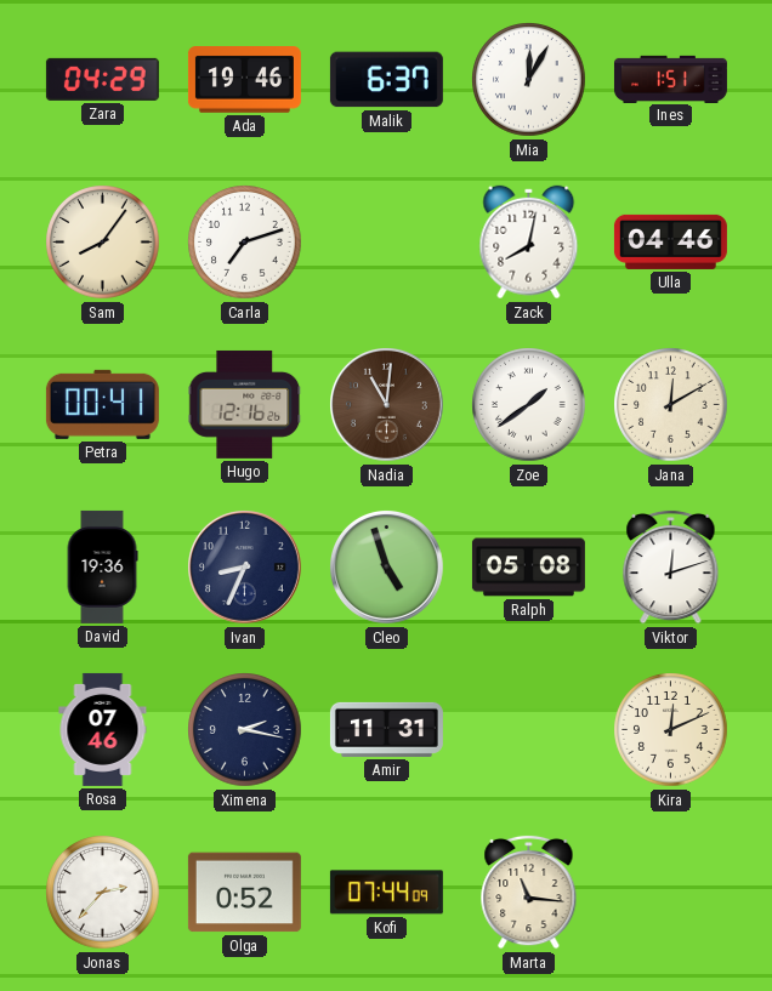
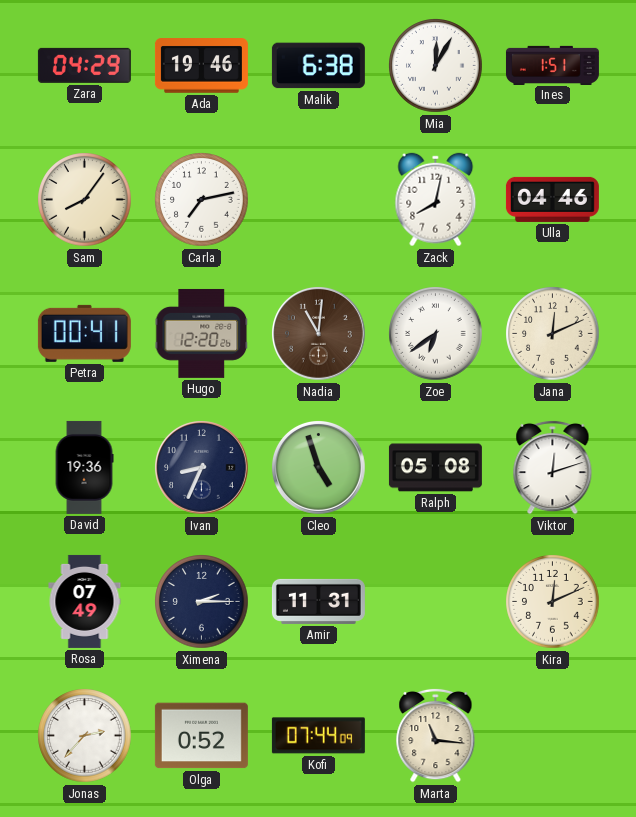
Malik: 6:37 -> 6:38
Carla: 7:12 -> 7:13
Hugo: 12:16 -> 12:20
Zoe: 1:39 -> 6:39
Jana: 12:10 -> 12:11
Rosa: 07:46 -> 07:49
Ximena: 2:17 -> 2:15
